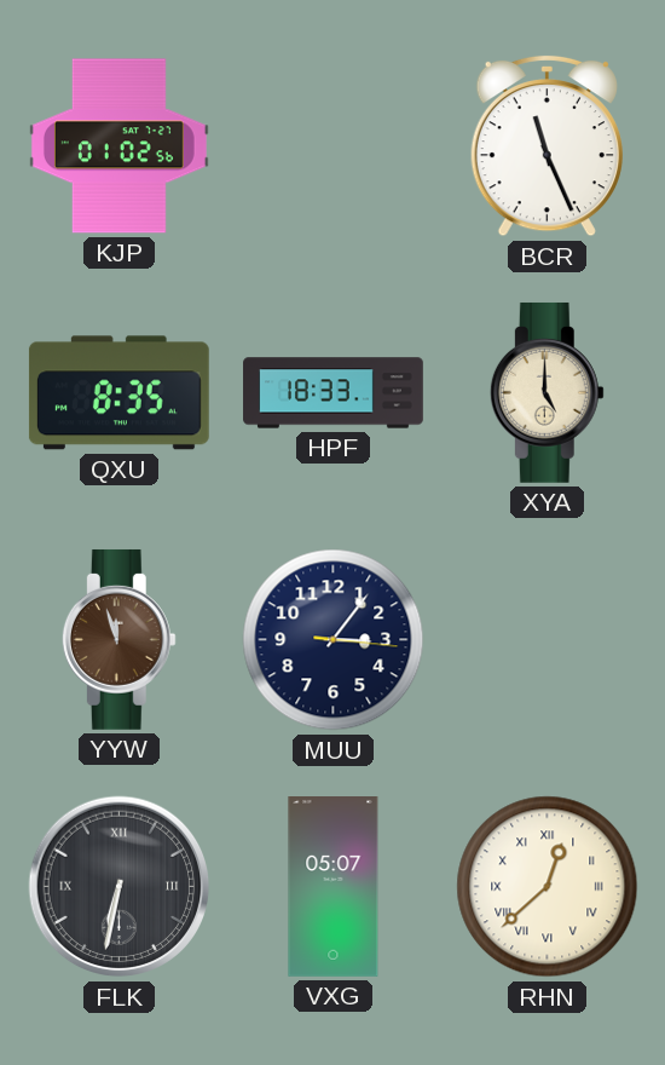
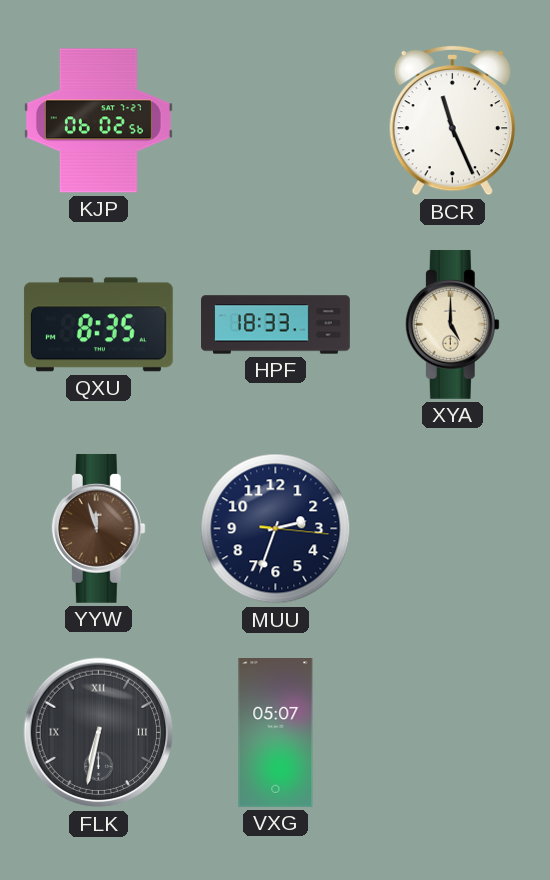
KJP: 01:02 -> 06:02
MUU: 3:06 -> 2:33
RHN: 12:38 -> none
